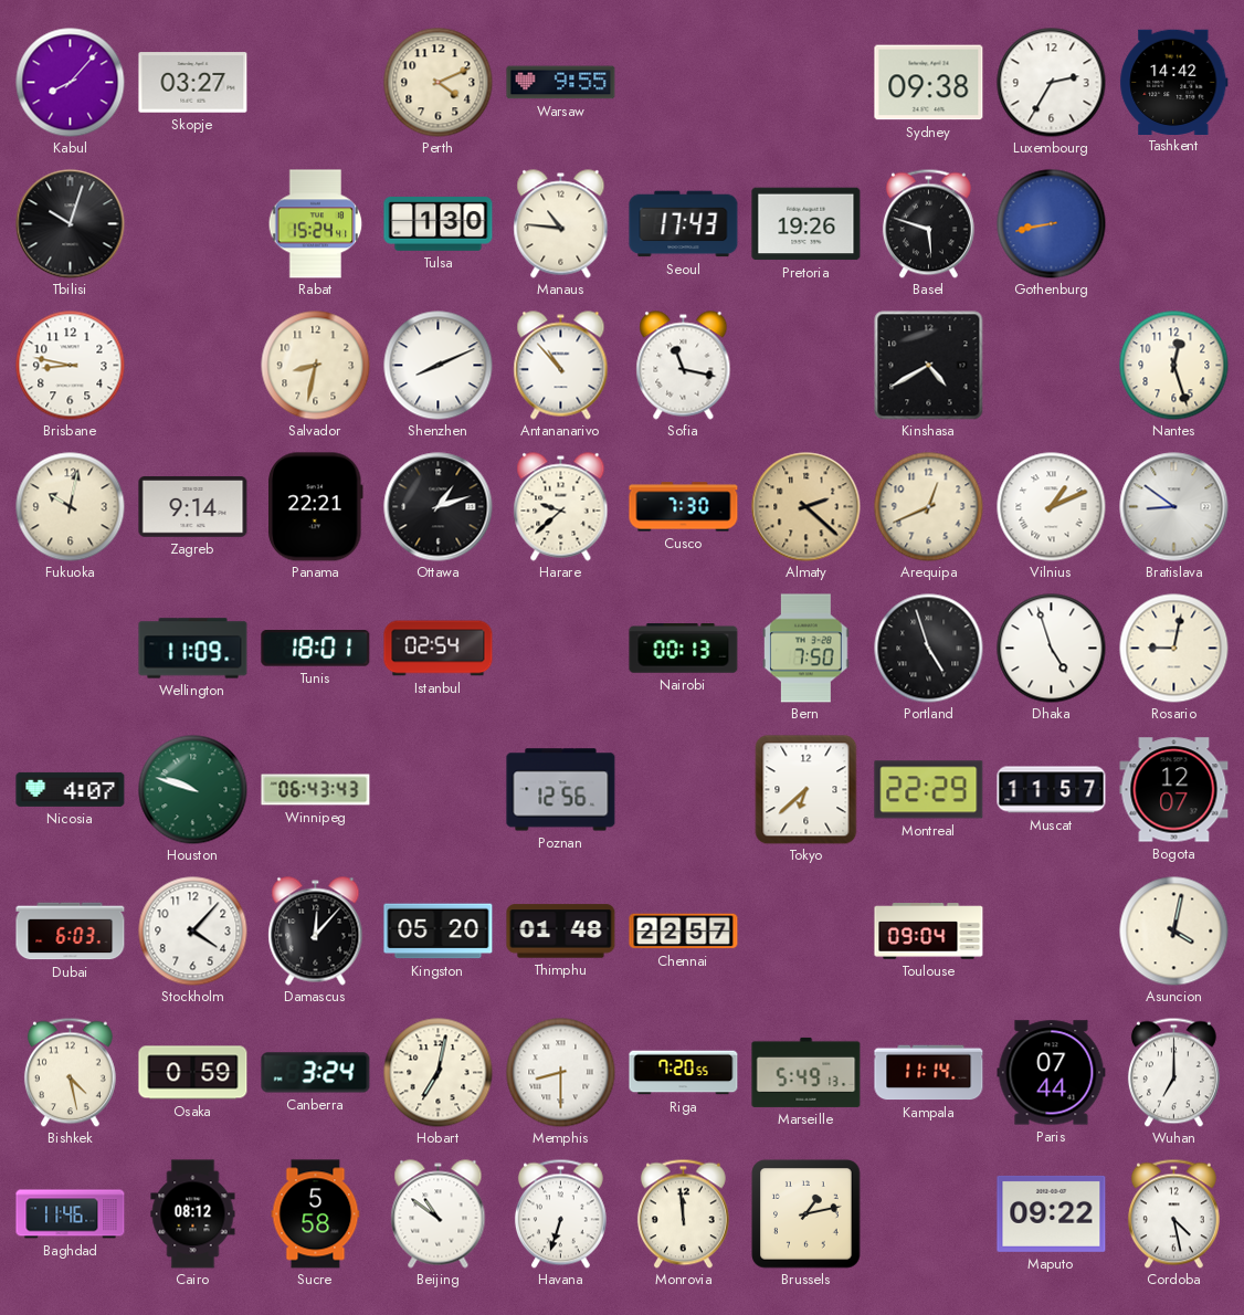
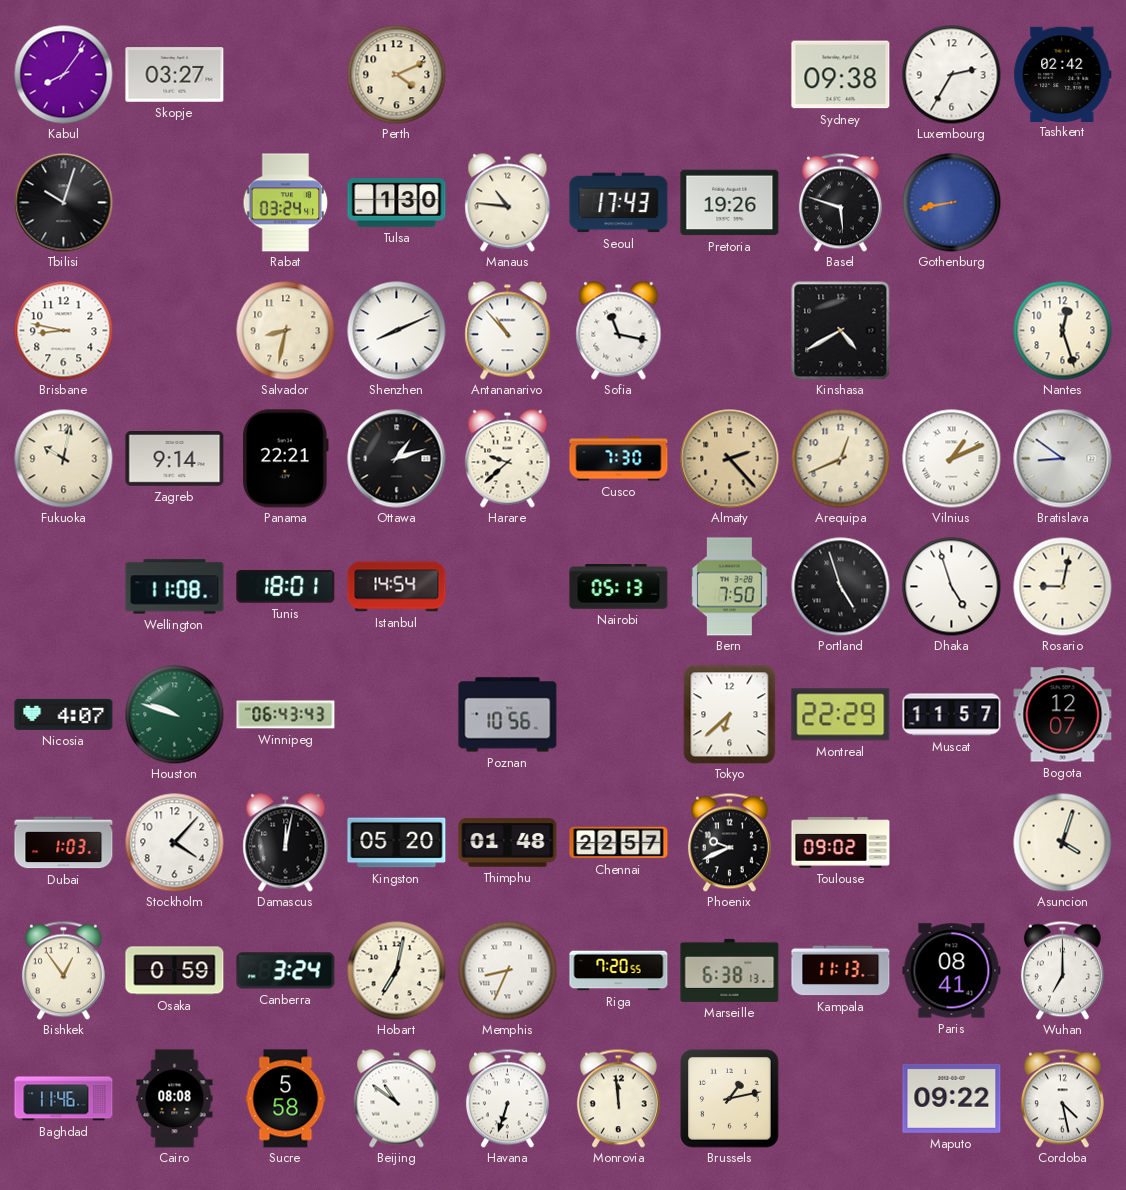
Kabul: 8:07 -> 8:06
Warsaw: 9:55 -> none
Tashkent: 14:42 -> 02:42
Rabat: 15:24 -> 03:24
Almaty: 2:22 -> 2:23
Wellington: 11:09 -> 11:08
Istanbul: 02:54 -> 14:54
Nairobi: 00:13 -> 05:13
Poznan: 12:56 -> 10:56
Dubai: 6:03 -> 1:03
Damascus: 12:07 -> 12:02
Phoenix: none -> 9:41
Toulouse: 09:04 -> 09:02
Asuncion: 4:02 -> 4:03
Bishkek: 4:28 -> 12:54
Memphis: 8:30 -> 8:34
Marseille: 5:49 -> 6:38
Kampala: 11:14 -> 11:13
Paris: 07:44 -> 08:41
Cairo: 08:12 -> 08:08
